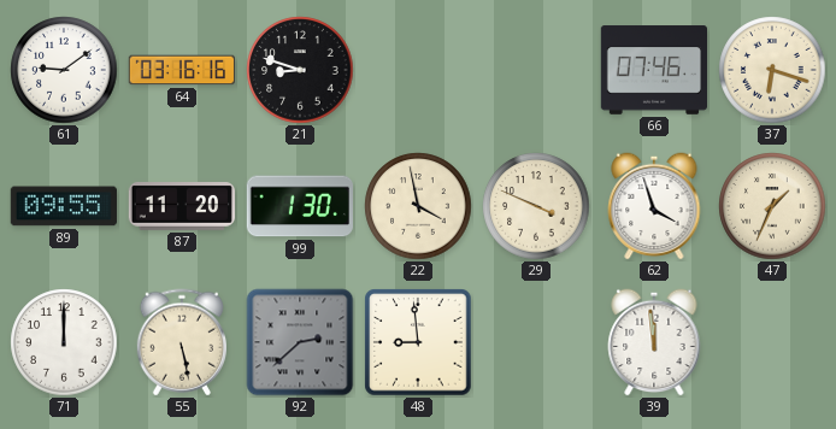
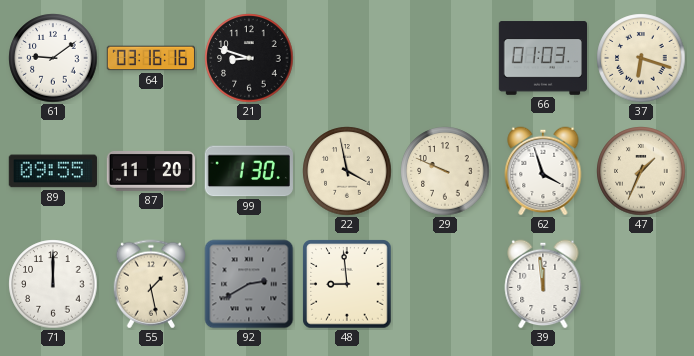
66: 07:46 -> 01:03
29: 3:49 -> 9:49
55: 5:28 -> 1:28
92: 2:38 -> 2:40
